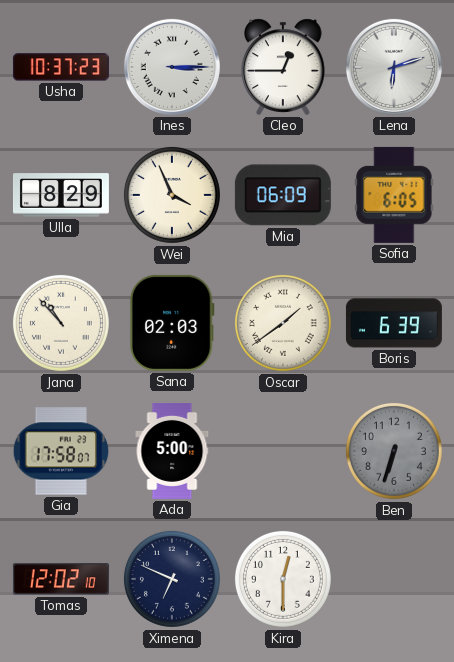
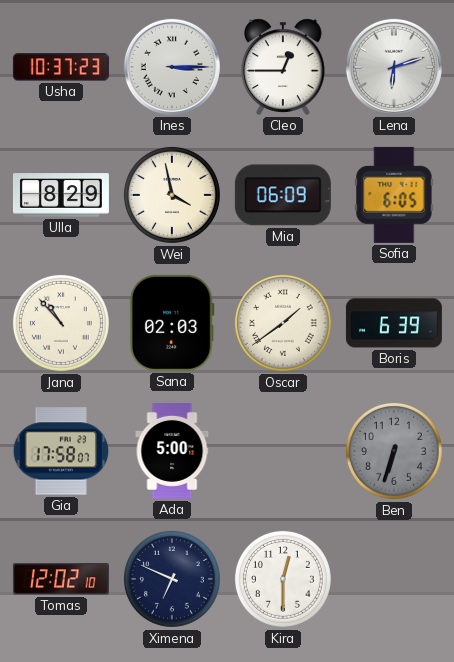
Wei: 3:56 -> 3:58
